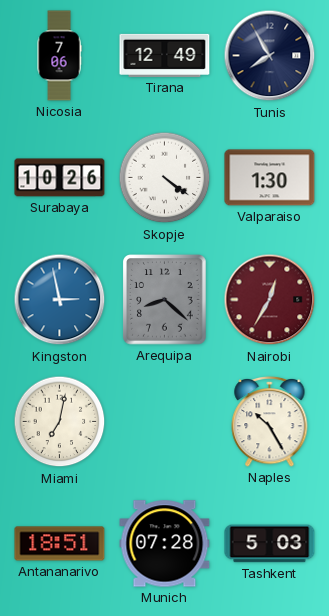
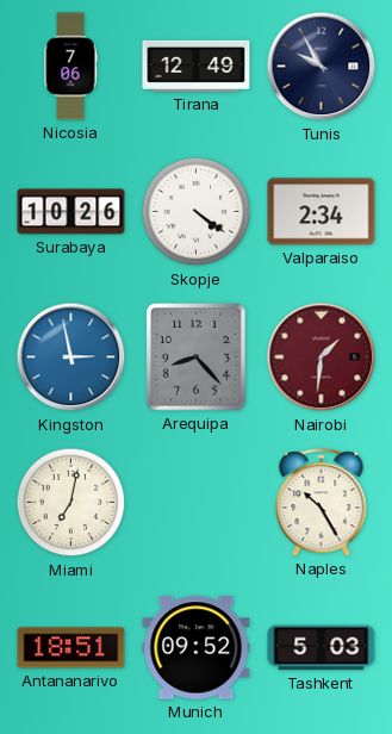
Tunis: 7:55 -> 9:55
Valparaiso: 1:30 -> 2:34
Arequipa: 8:22 -> 8:23
Nairobi: 12:35 -> 1:31
Munich: 07:28 -> 09:52
